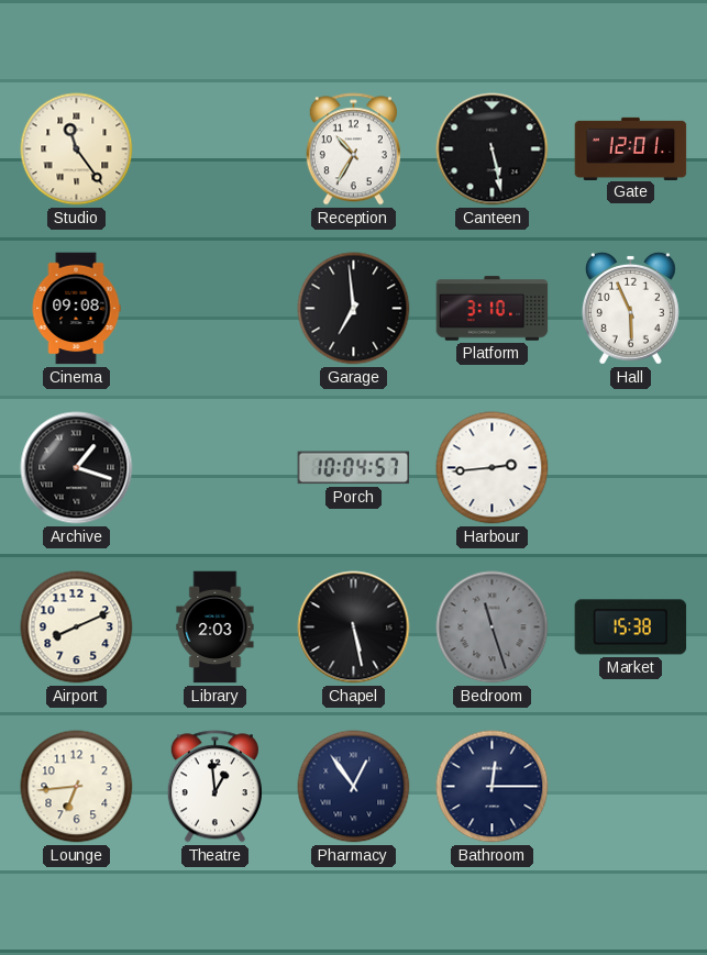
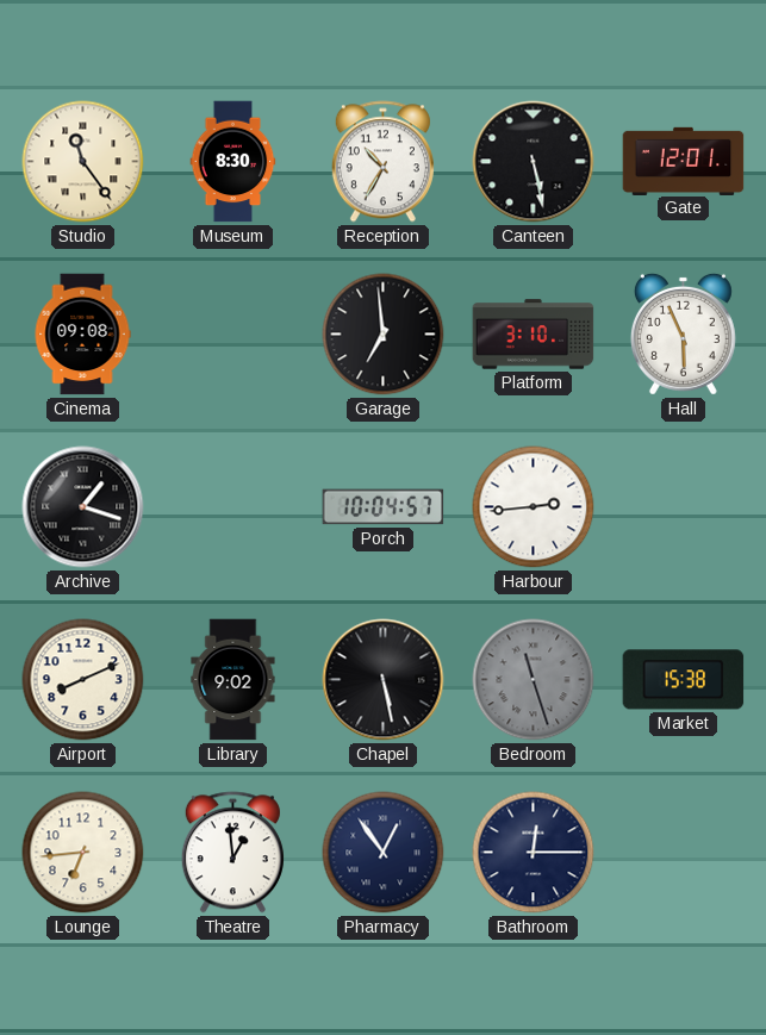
Museum: none -> 8:30
Library: 2:03 -> 9:02
